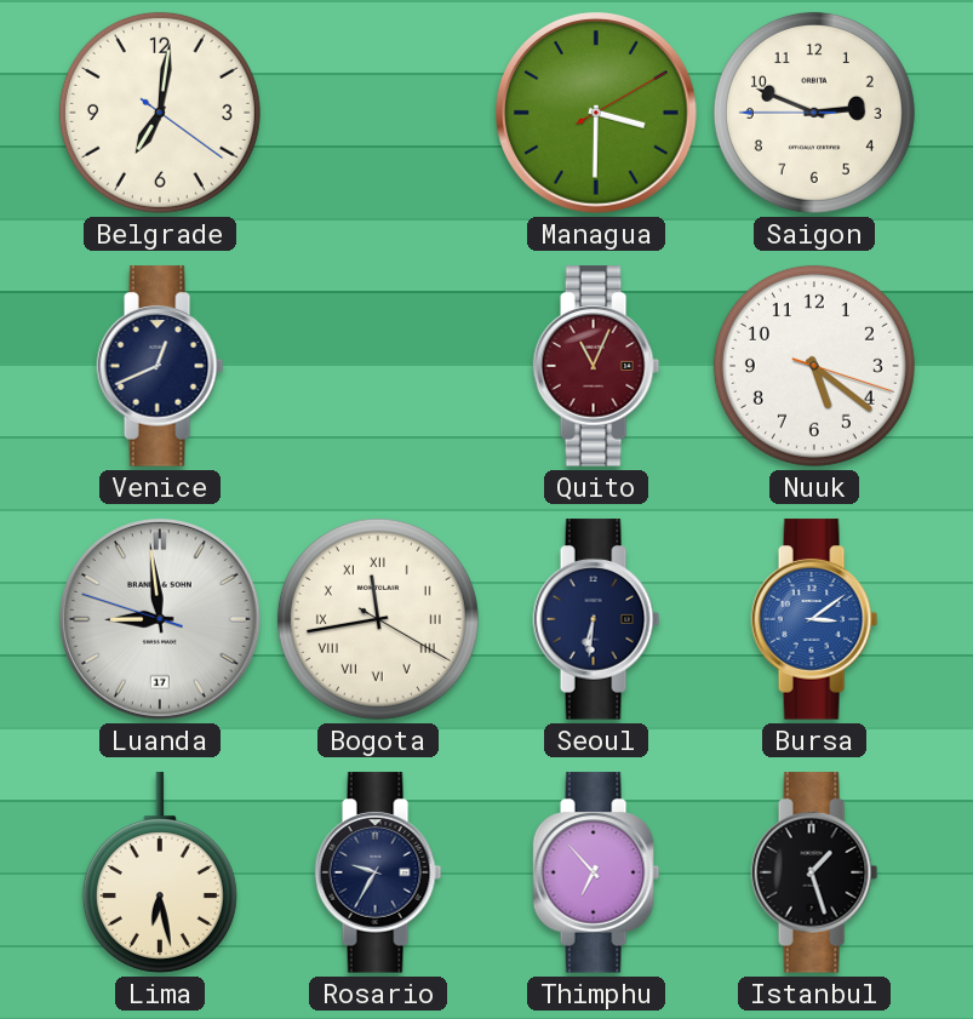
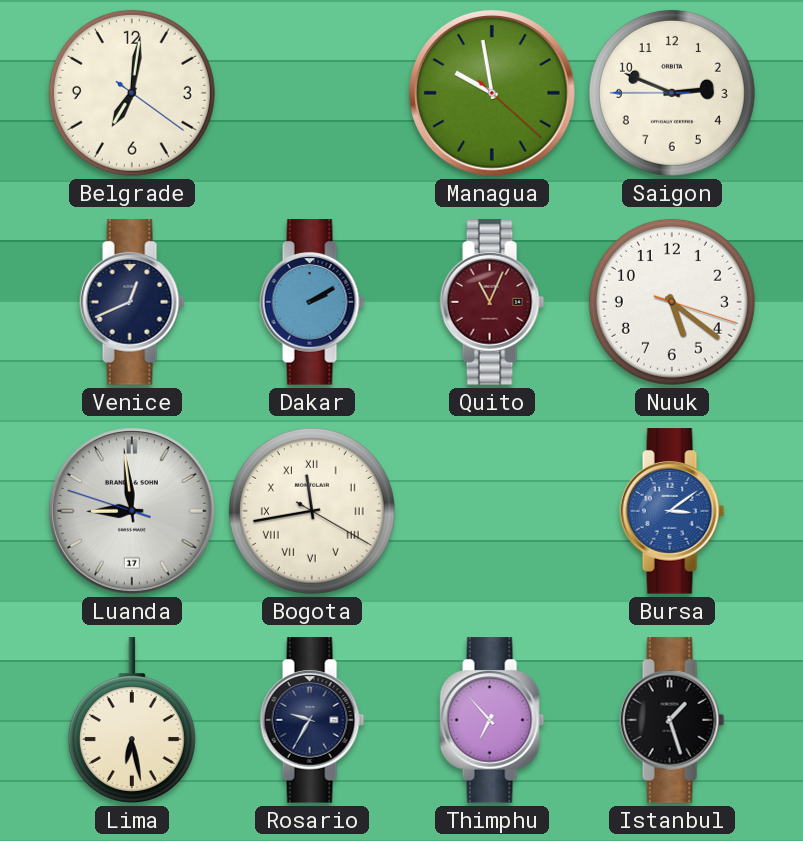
Managua: 3:30 -> 9:58
Dakar: none -> 2:10
Seoul: 6:31 -> none
